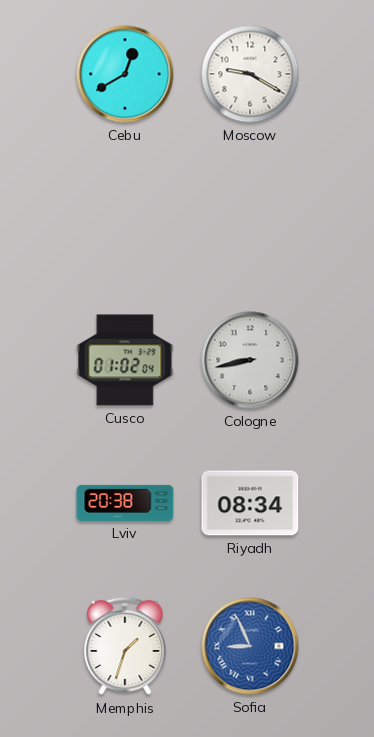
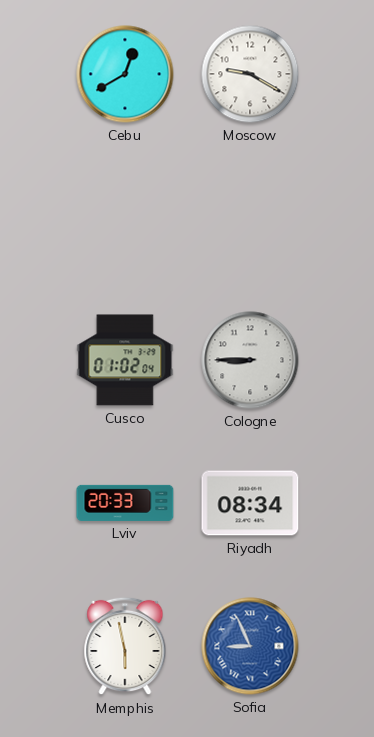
Cologne: 8:43 -> 8:45
Lviv: 20:38 -> 20:33
Memphis: 1:33 -> 5:58
